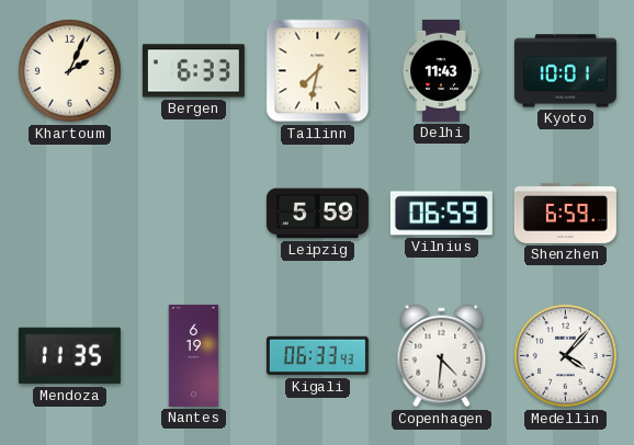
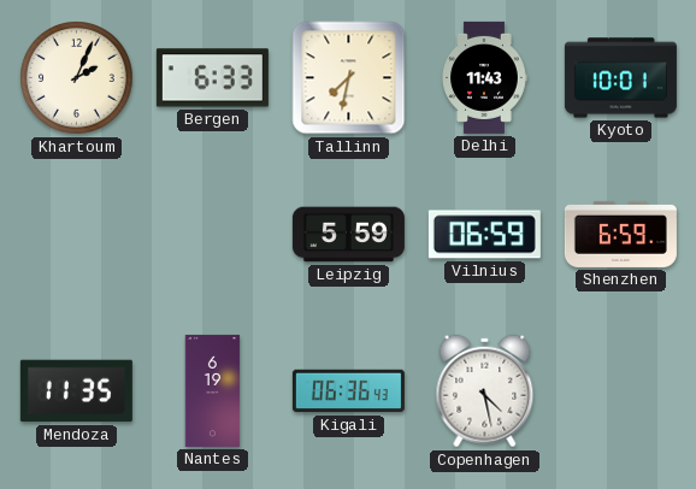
Kigali: 06:33 -> 06:36
Copenhagen: 4:31 -> 4:28
Medellin: 4:07 -> none
